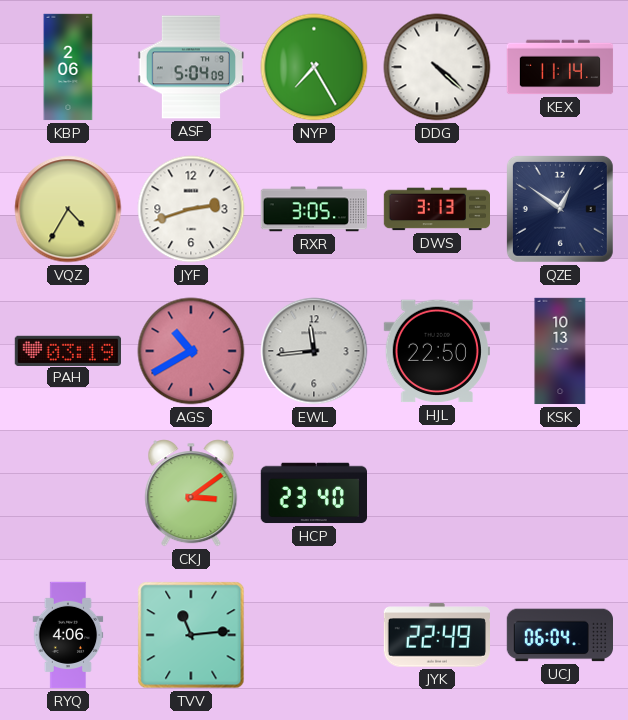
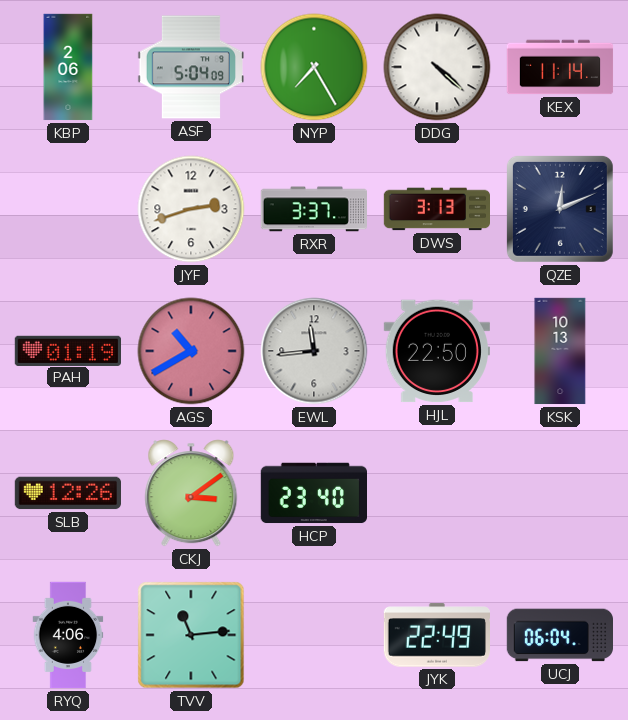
VQZ: 4:35 -> none
RXR: 3:05 -> 3:37
QZE: 12:51 -> 12:11
PAH: 03:19 -> 01:19
SLB: none -> 12:26
